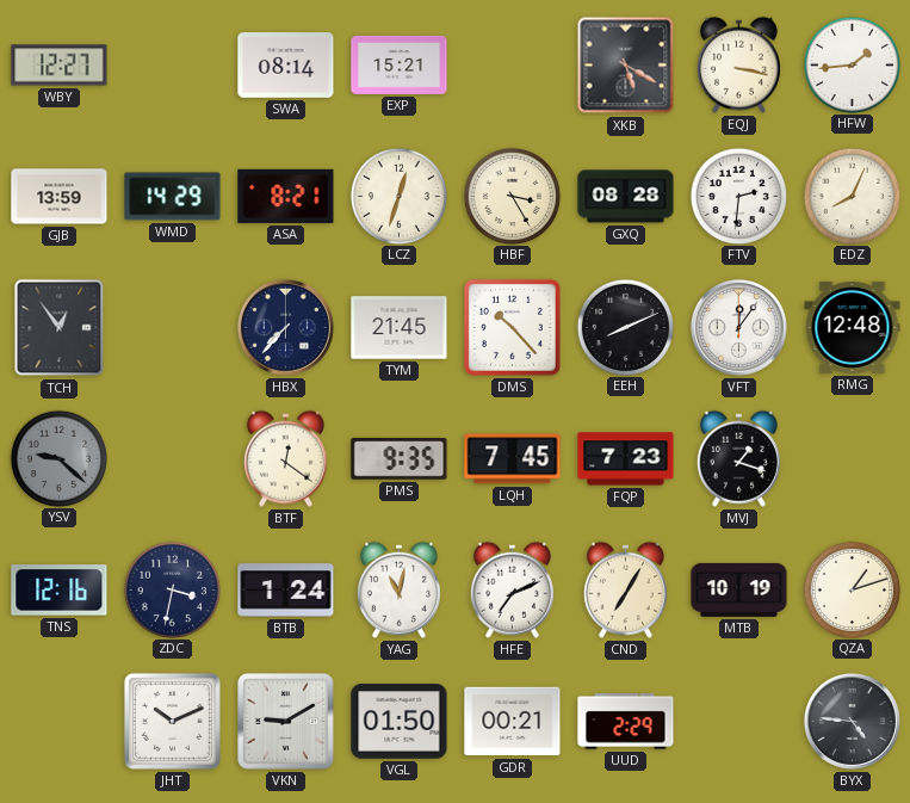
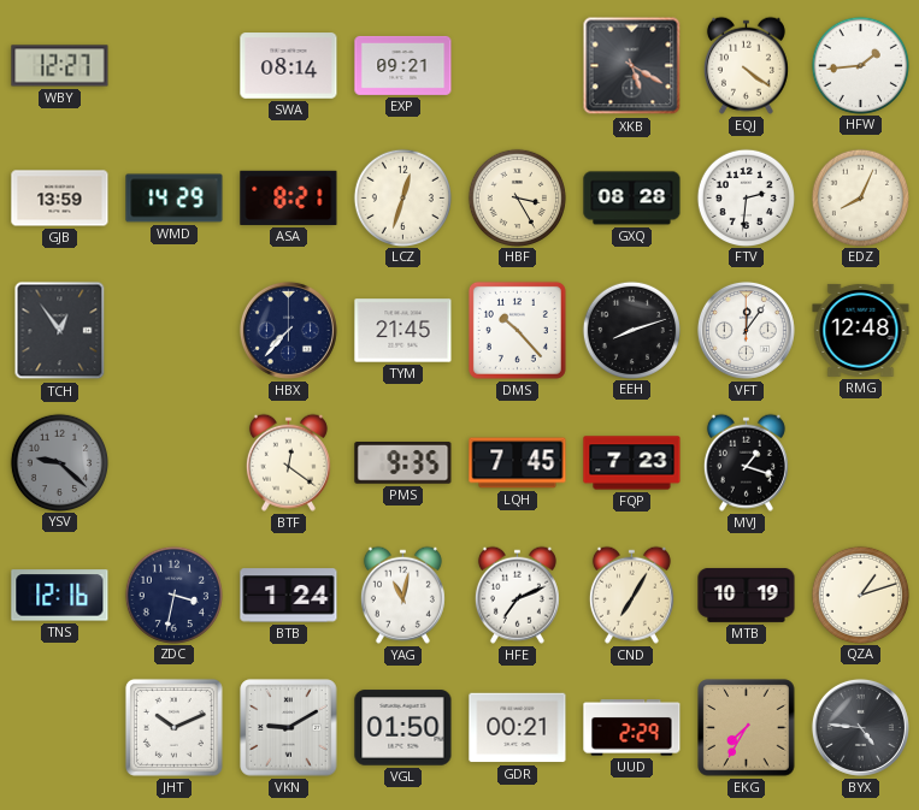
EXP: 15:21 -> 09:21
EQJ: 3:17 -> 4:21
EEH: 8:11 -> 8:12
EKG: none -> 7:35
